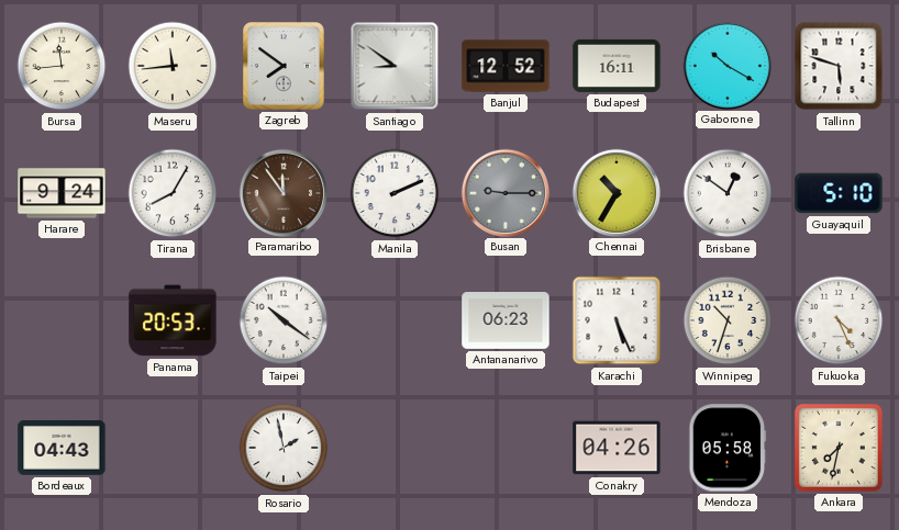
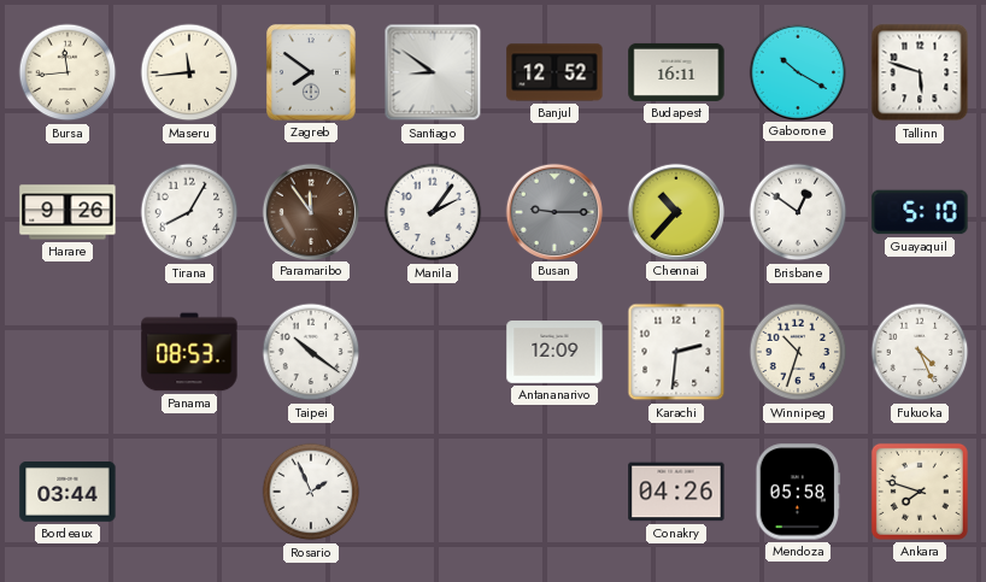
Harare: 9:24 -> 9:26
Manila: 2:11 -> 2:06
Chennai: 10:35 -> 10:37
Panama: 20:53 -> 08:53
Antananarivo: 06:23 -> 12:09
Karachi: 5:26 -> 2:31
Bordeaux: 04:43 -> 03:44
Rosario: 1:58 -> 1:56
Ankara: 7:32 -> 7:48
